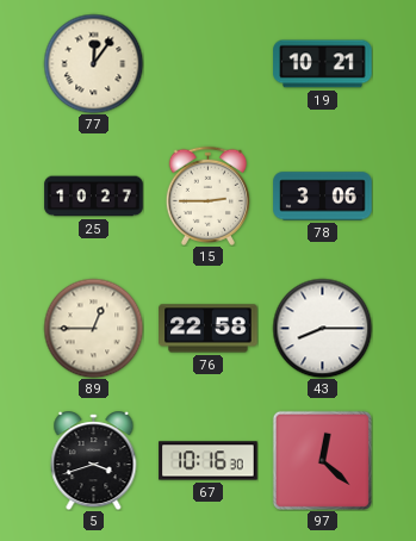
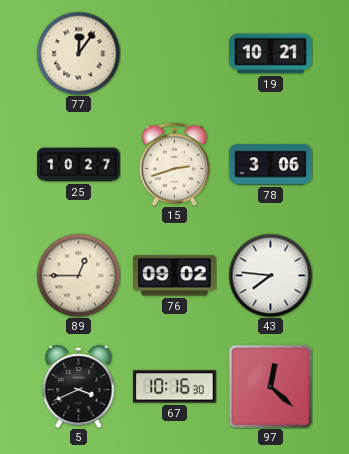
15: 2:45 -> 2:42
76: 22:58 -> 09:02
43: 8:15 -> 7:46
5: 3:42 -> 3:41
